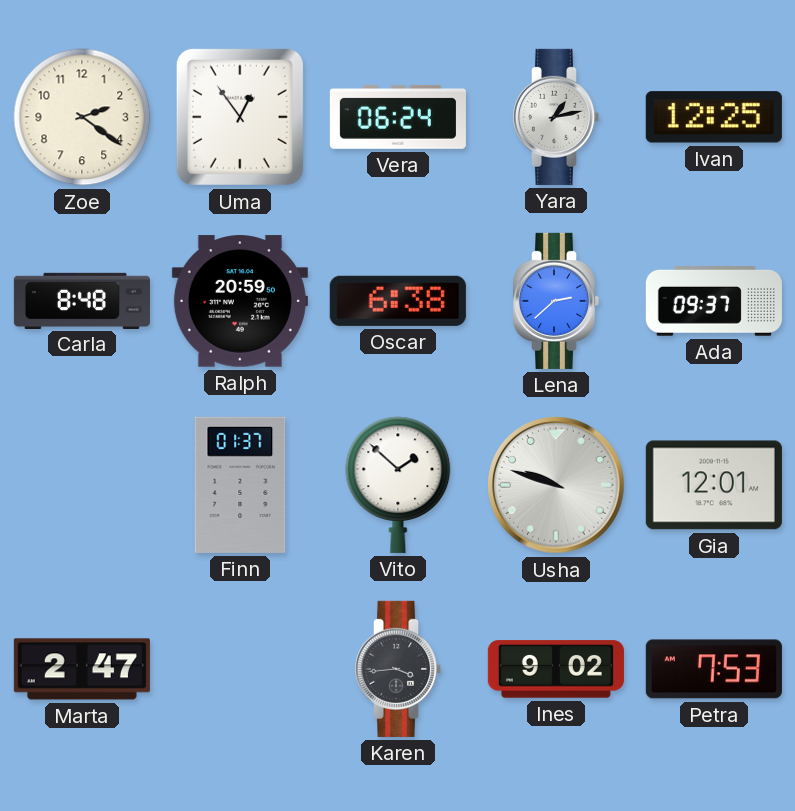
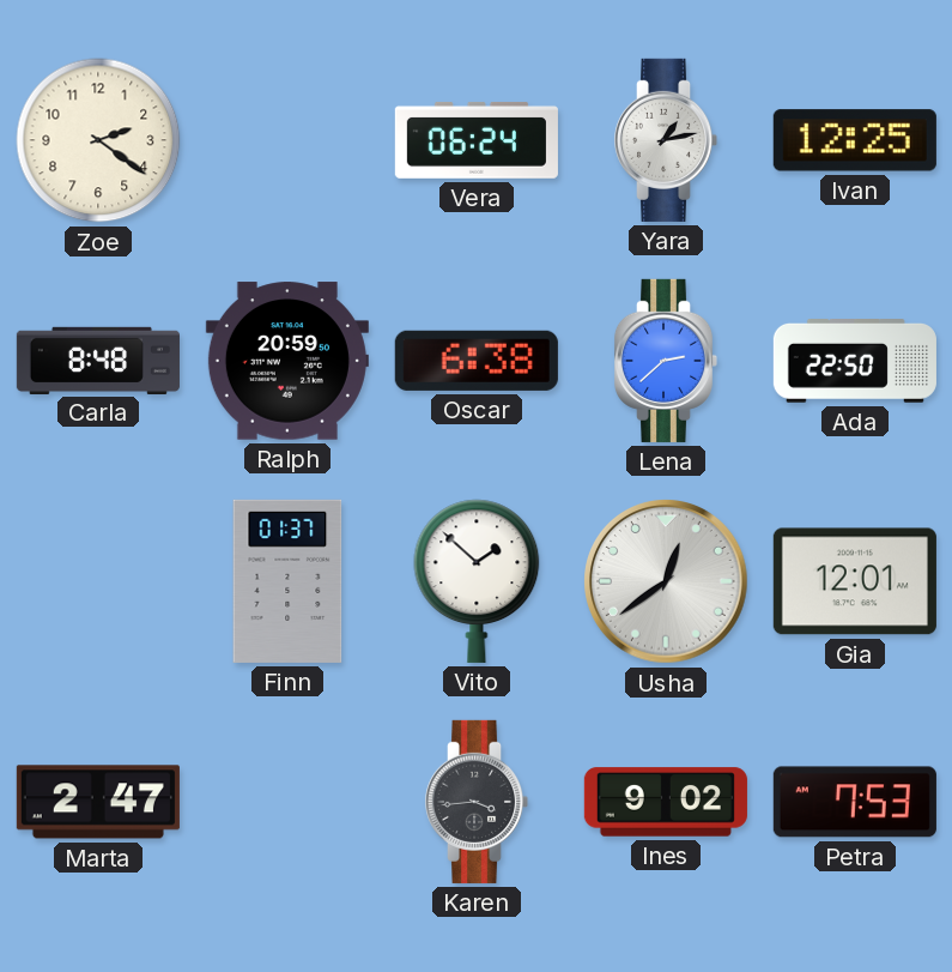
Uma: 12:54 -> none
Ada: 09:37 -> 22:50
Usha: 9:48 -> 12:39
